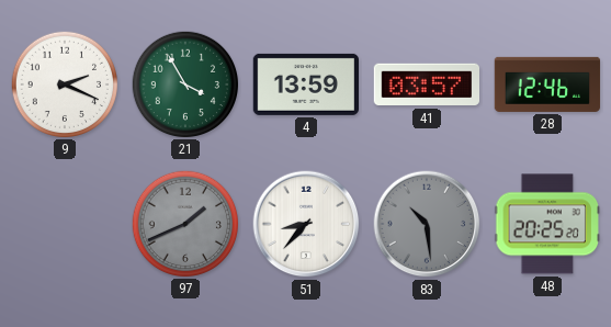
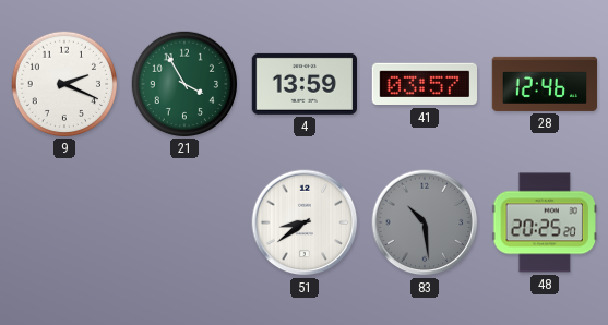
97: 1:41 -> none
51: 8:37 -> 8:39
